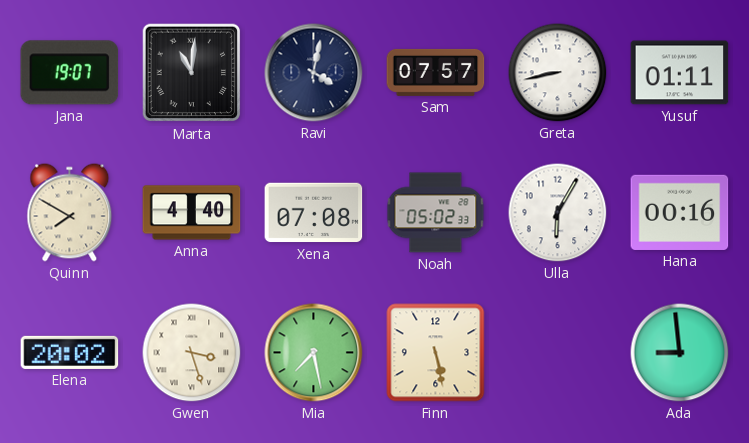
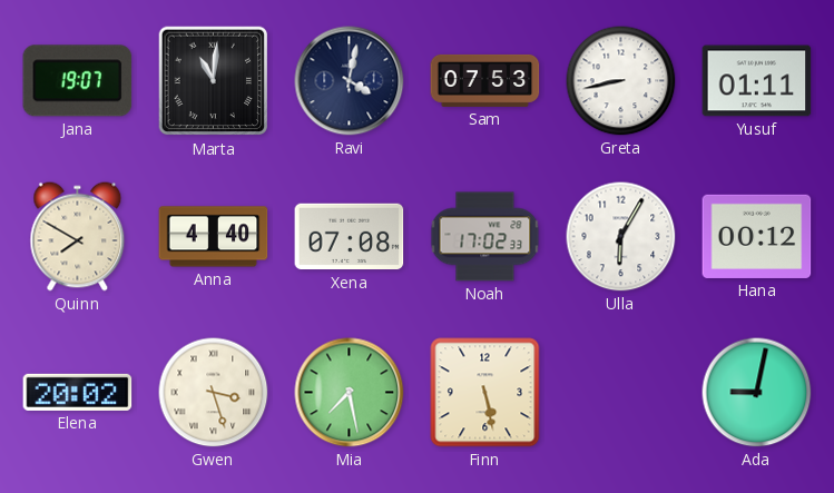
Sam: 07:57 -> 07:53
Noah: 05:02 -> 17:02
Hana: 00:16 -> 00:12
Ada: 8:59 -> 9:02
